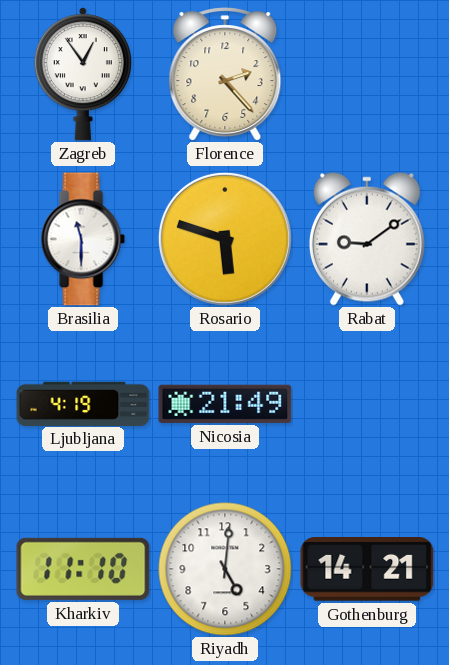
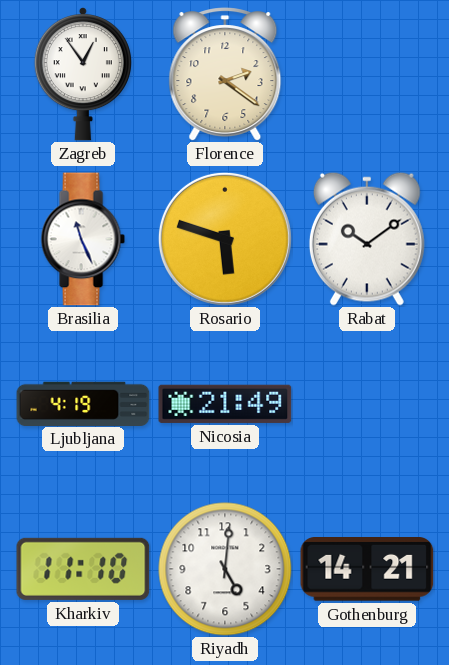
Florence: 2:23 -> 2:21
Brasilia: 11:30 -> 11:26
Rabat: 9:09 -> 10:09
